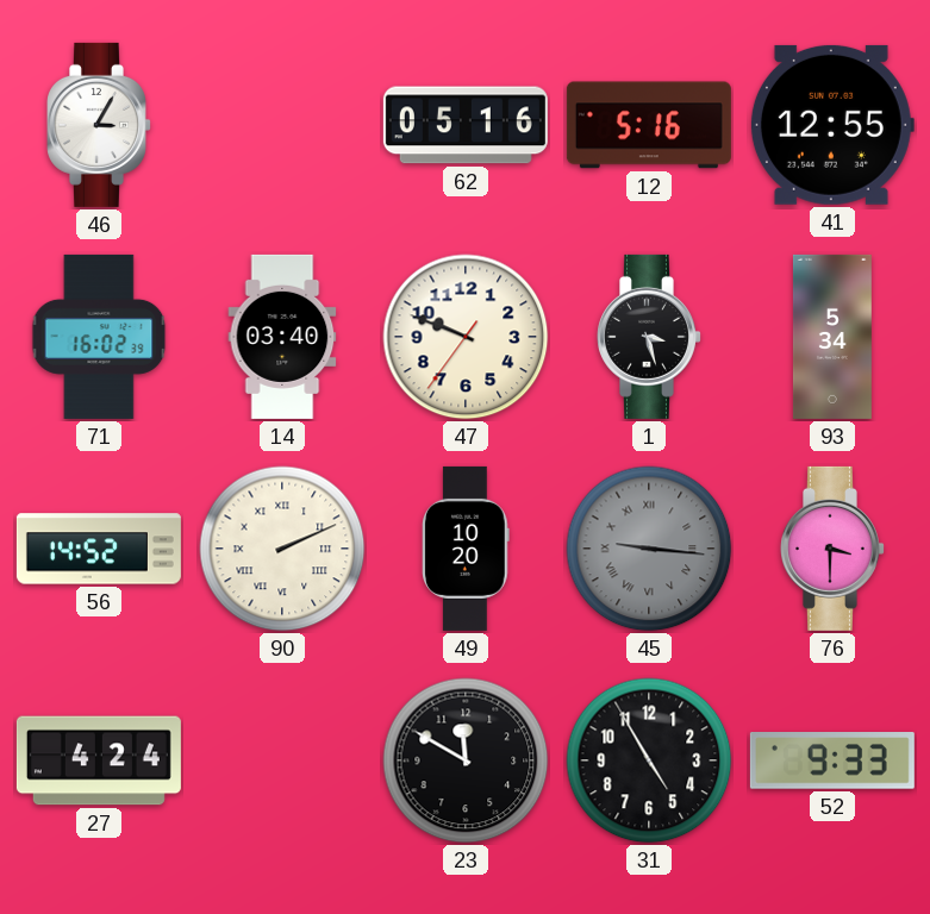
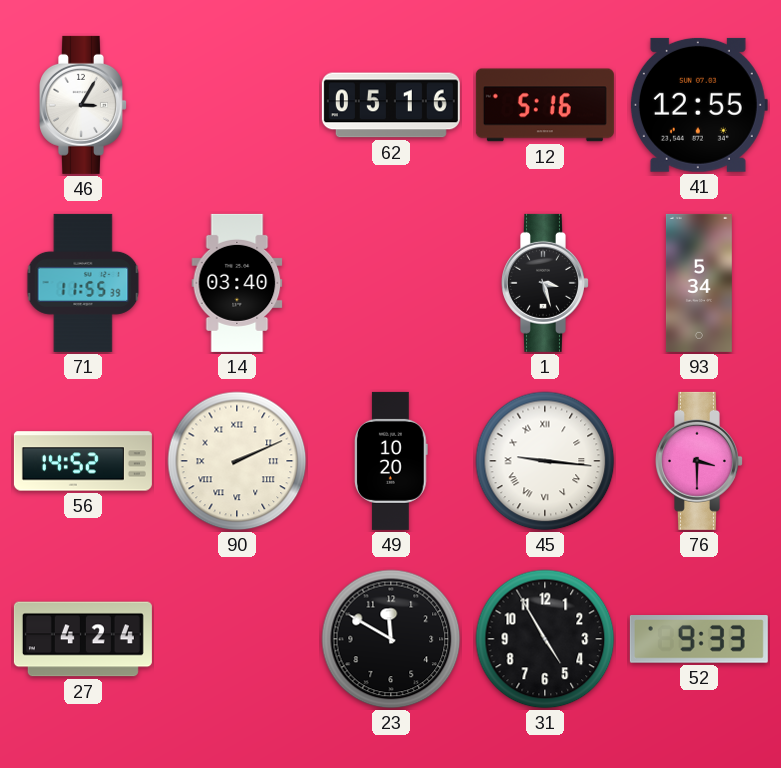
71: 16:02 -> 11:55
47: 9:48 -> none
45 dial: grey -> white
